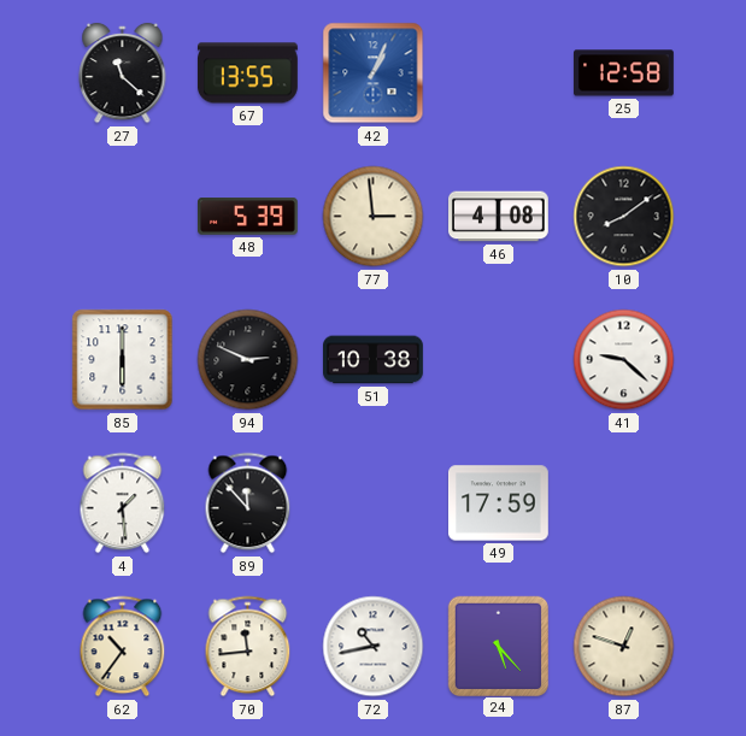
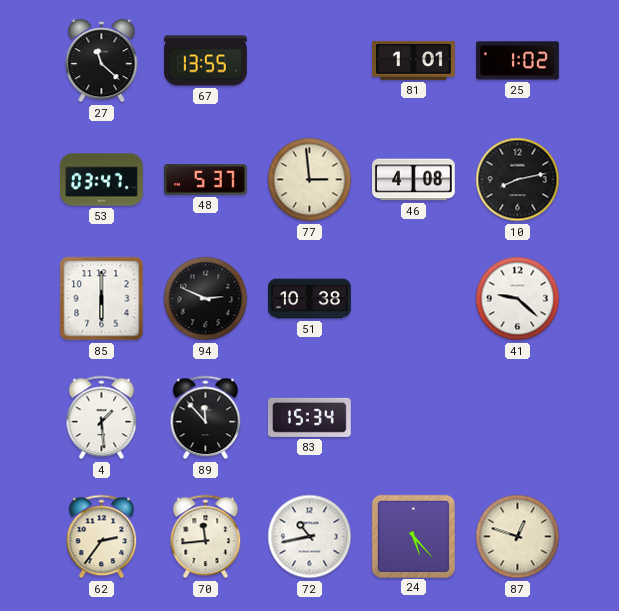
42: 1:04 -> none
81: none -> 1:01
25: 12:58 -> 1:02
53: none -> 03:47
48: 5:39 -> 5:37
10: 8:09 -> 8:13
83: none -> 15:34
49: 17:59 -> none
62: 10:36 -> 2:36
